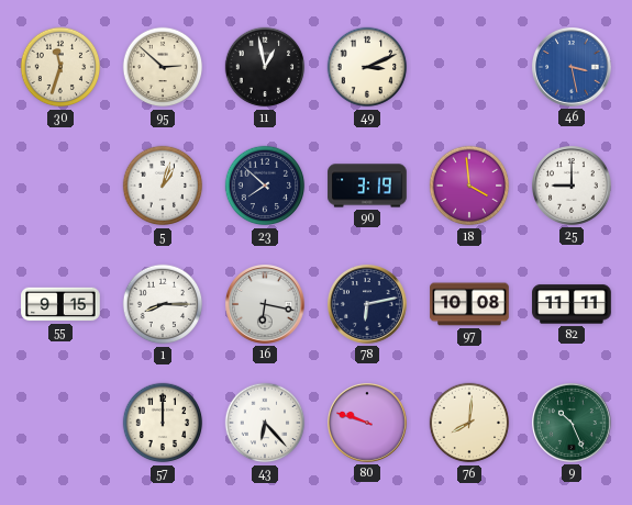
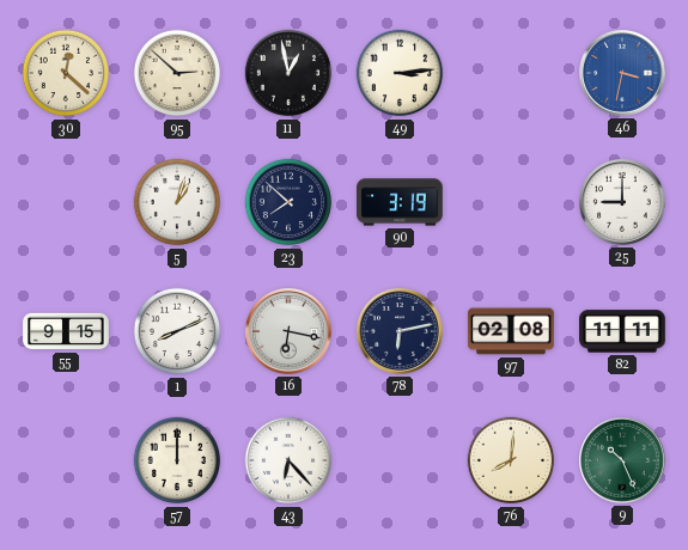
30: 11:33 -> 12:22
49: 3:11 -> 3:14
46: 3:28 -> 3:32
18: 3:59 -> none
1: 8:15 -> 8:11
97: 10:08 -> 02:08
80: 9:48 -> none
